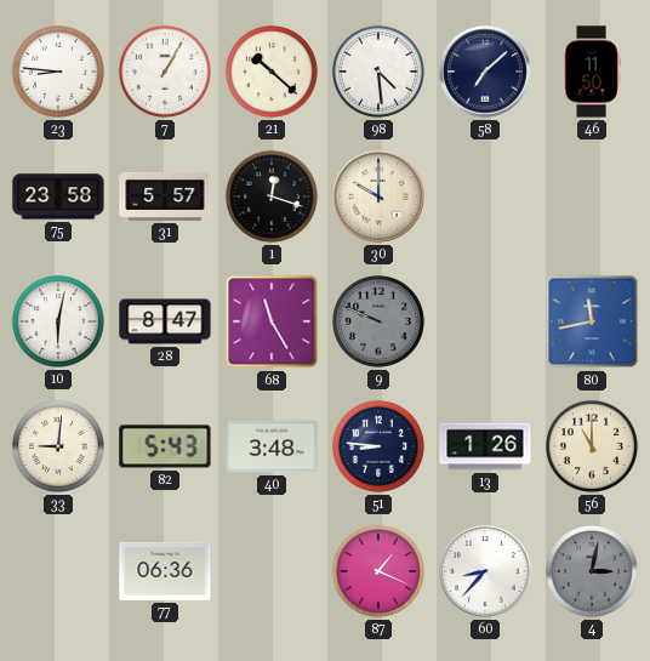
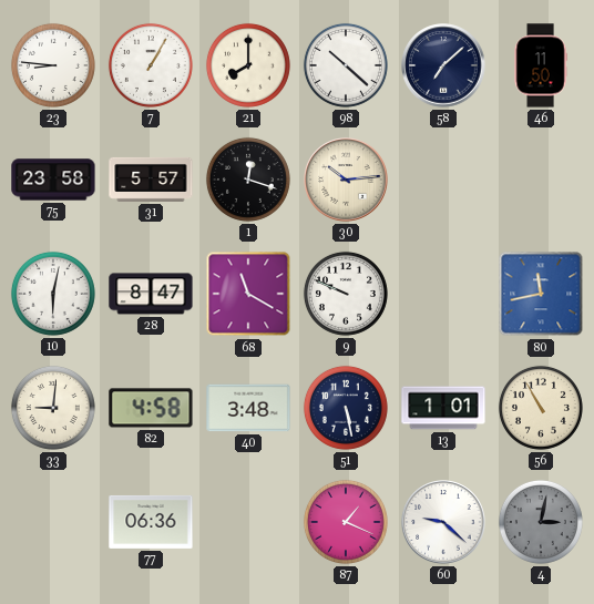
21: 10:22 -> 8:00
98: 4:29 -> 10:22
30: 10:00 -> 10:14
68: 11:25 -> 11:20
9 dial: grey -> white
82: 5:43 -> 4:58
51: 8:46 -> 5:28
13: 1:26 -> 1:01
56: 11:00 -> 10:55
60: 8:37 -> 9:22
